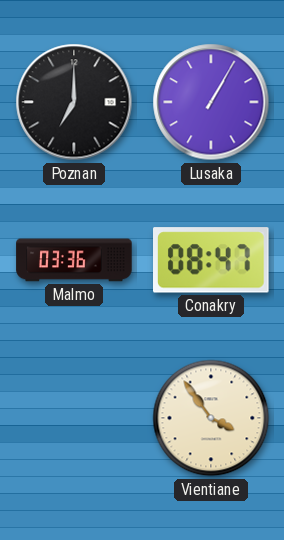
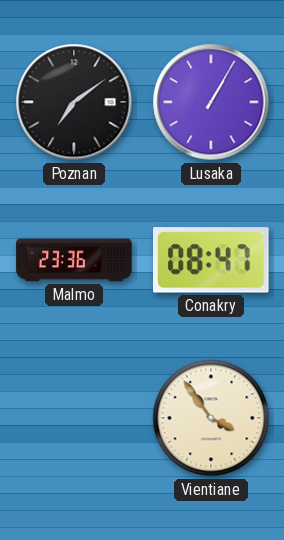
Poznan: 7:00 -> 7:09
Malmo: 03:36 -> 23:36
